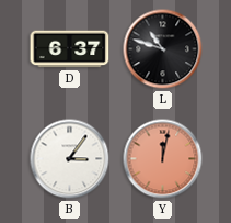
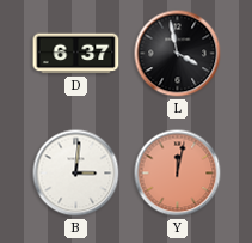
L: 10:48 -> 3:58
B: 3:06 -> 3:01
